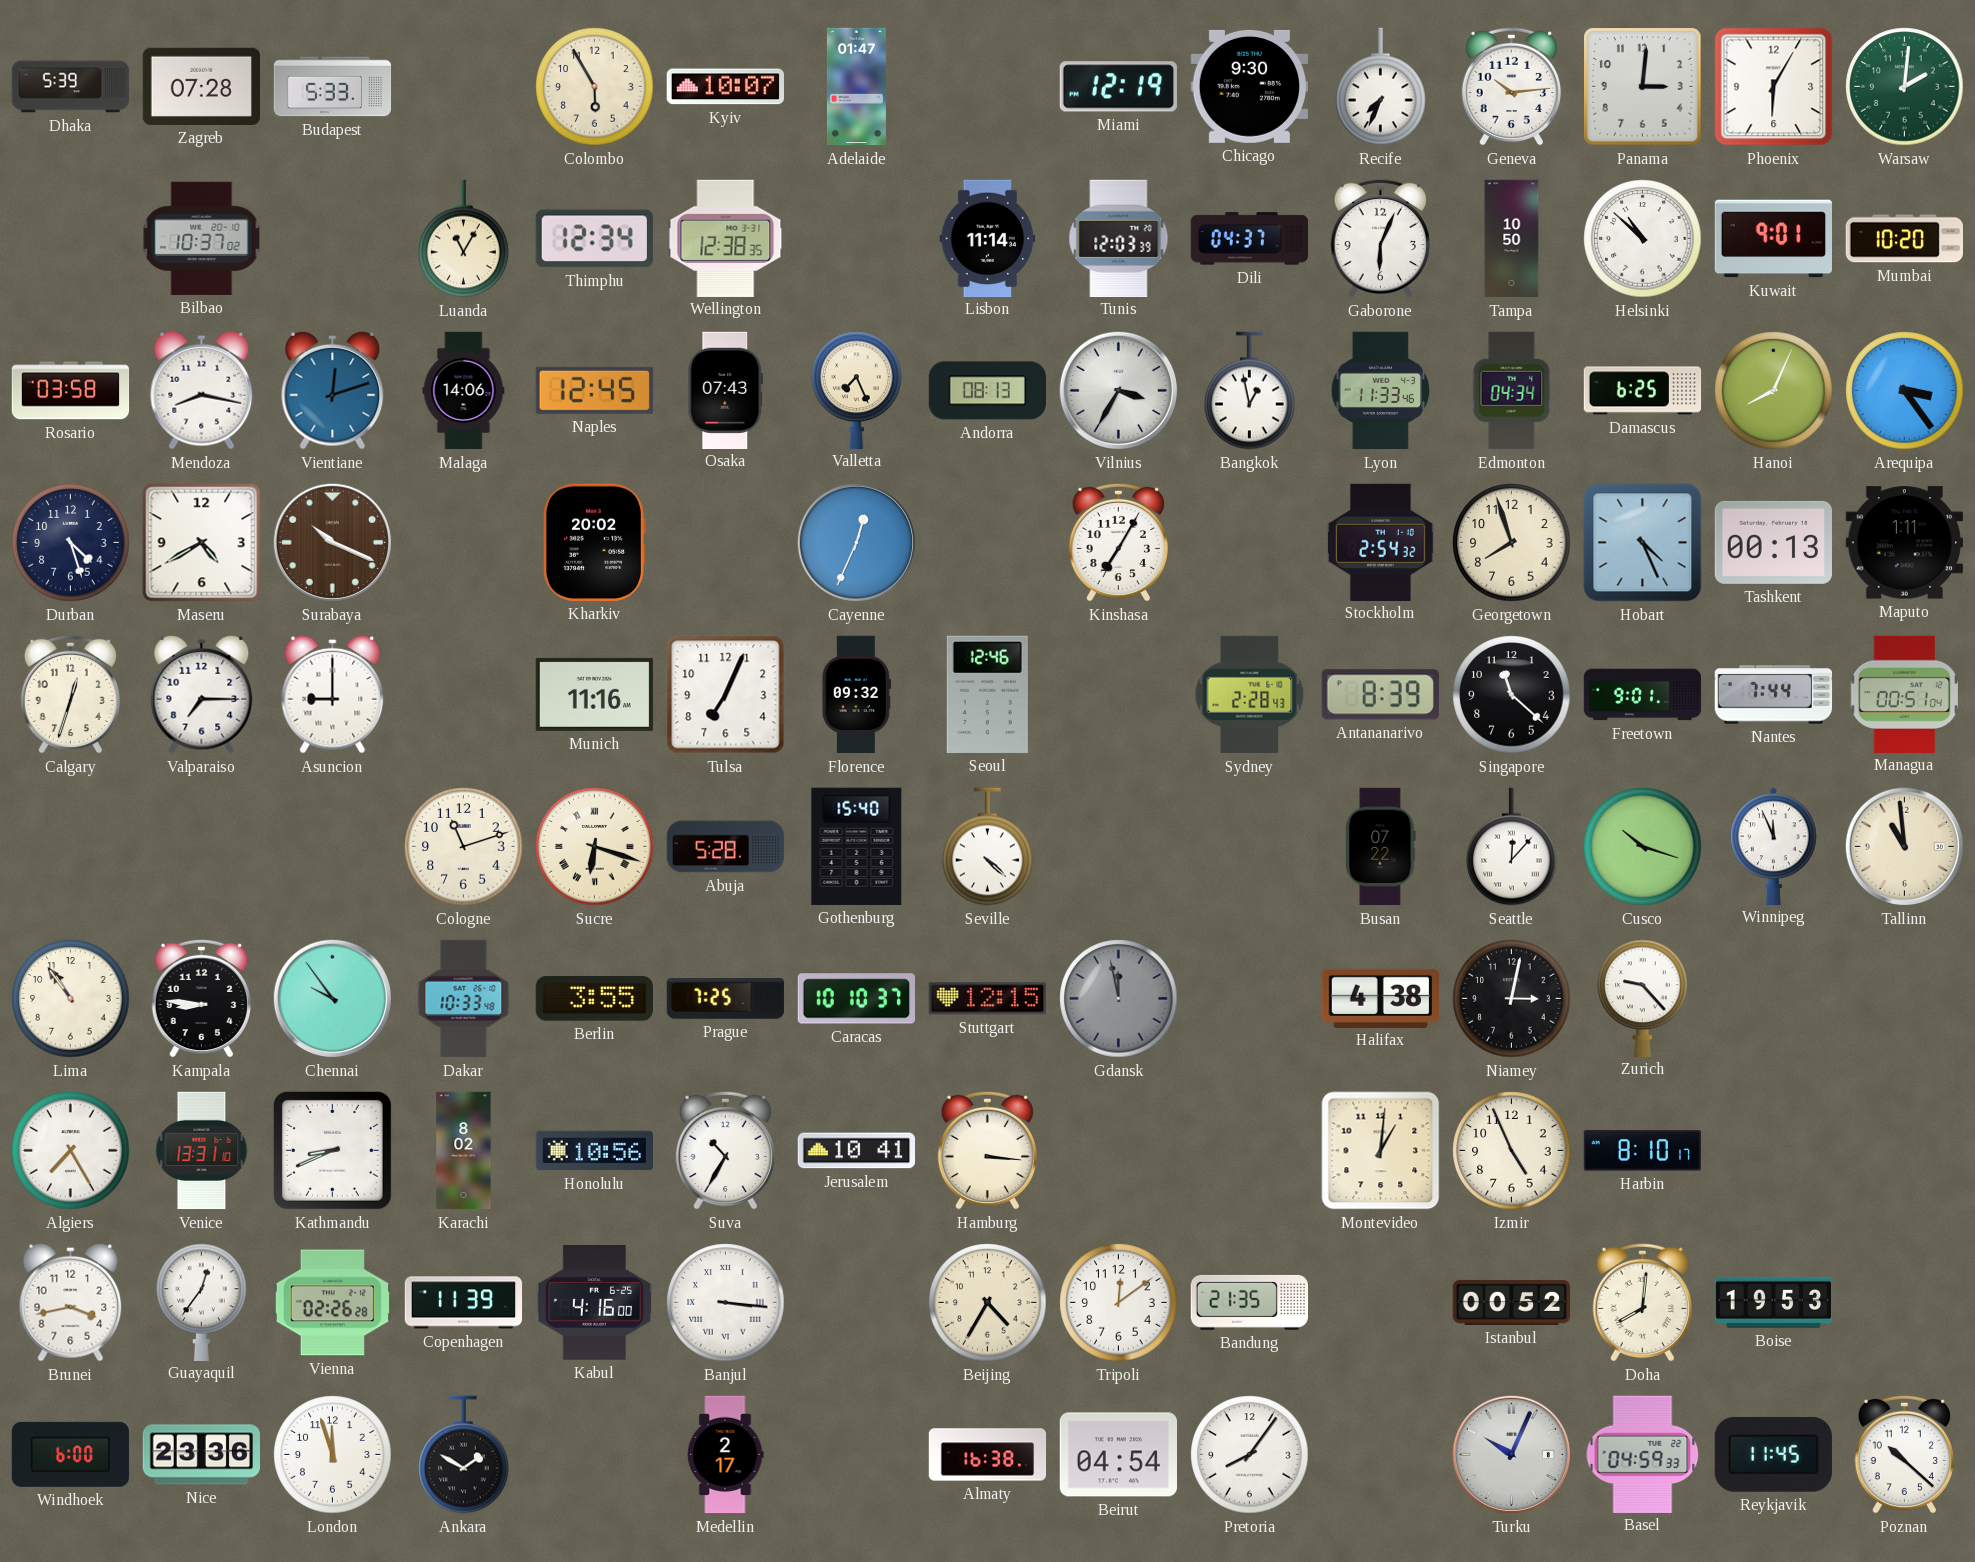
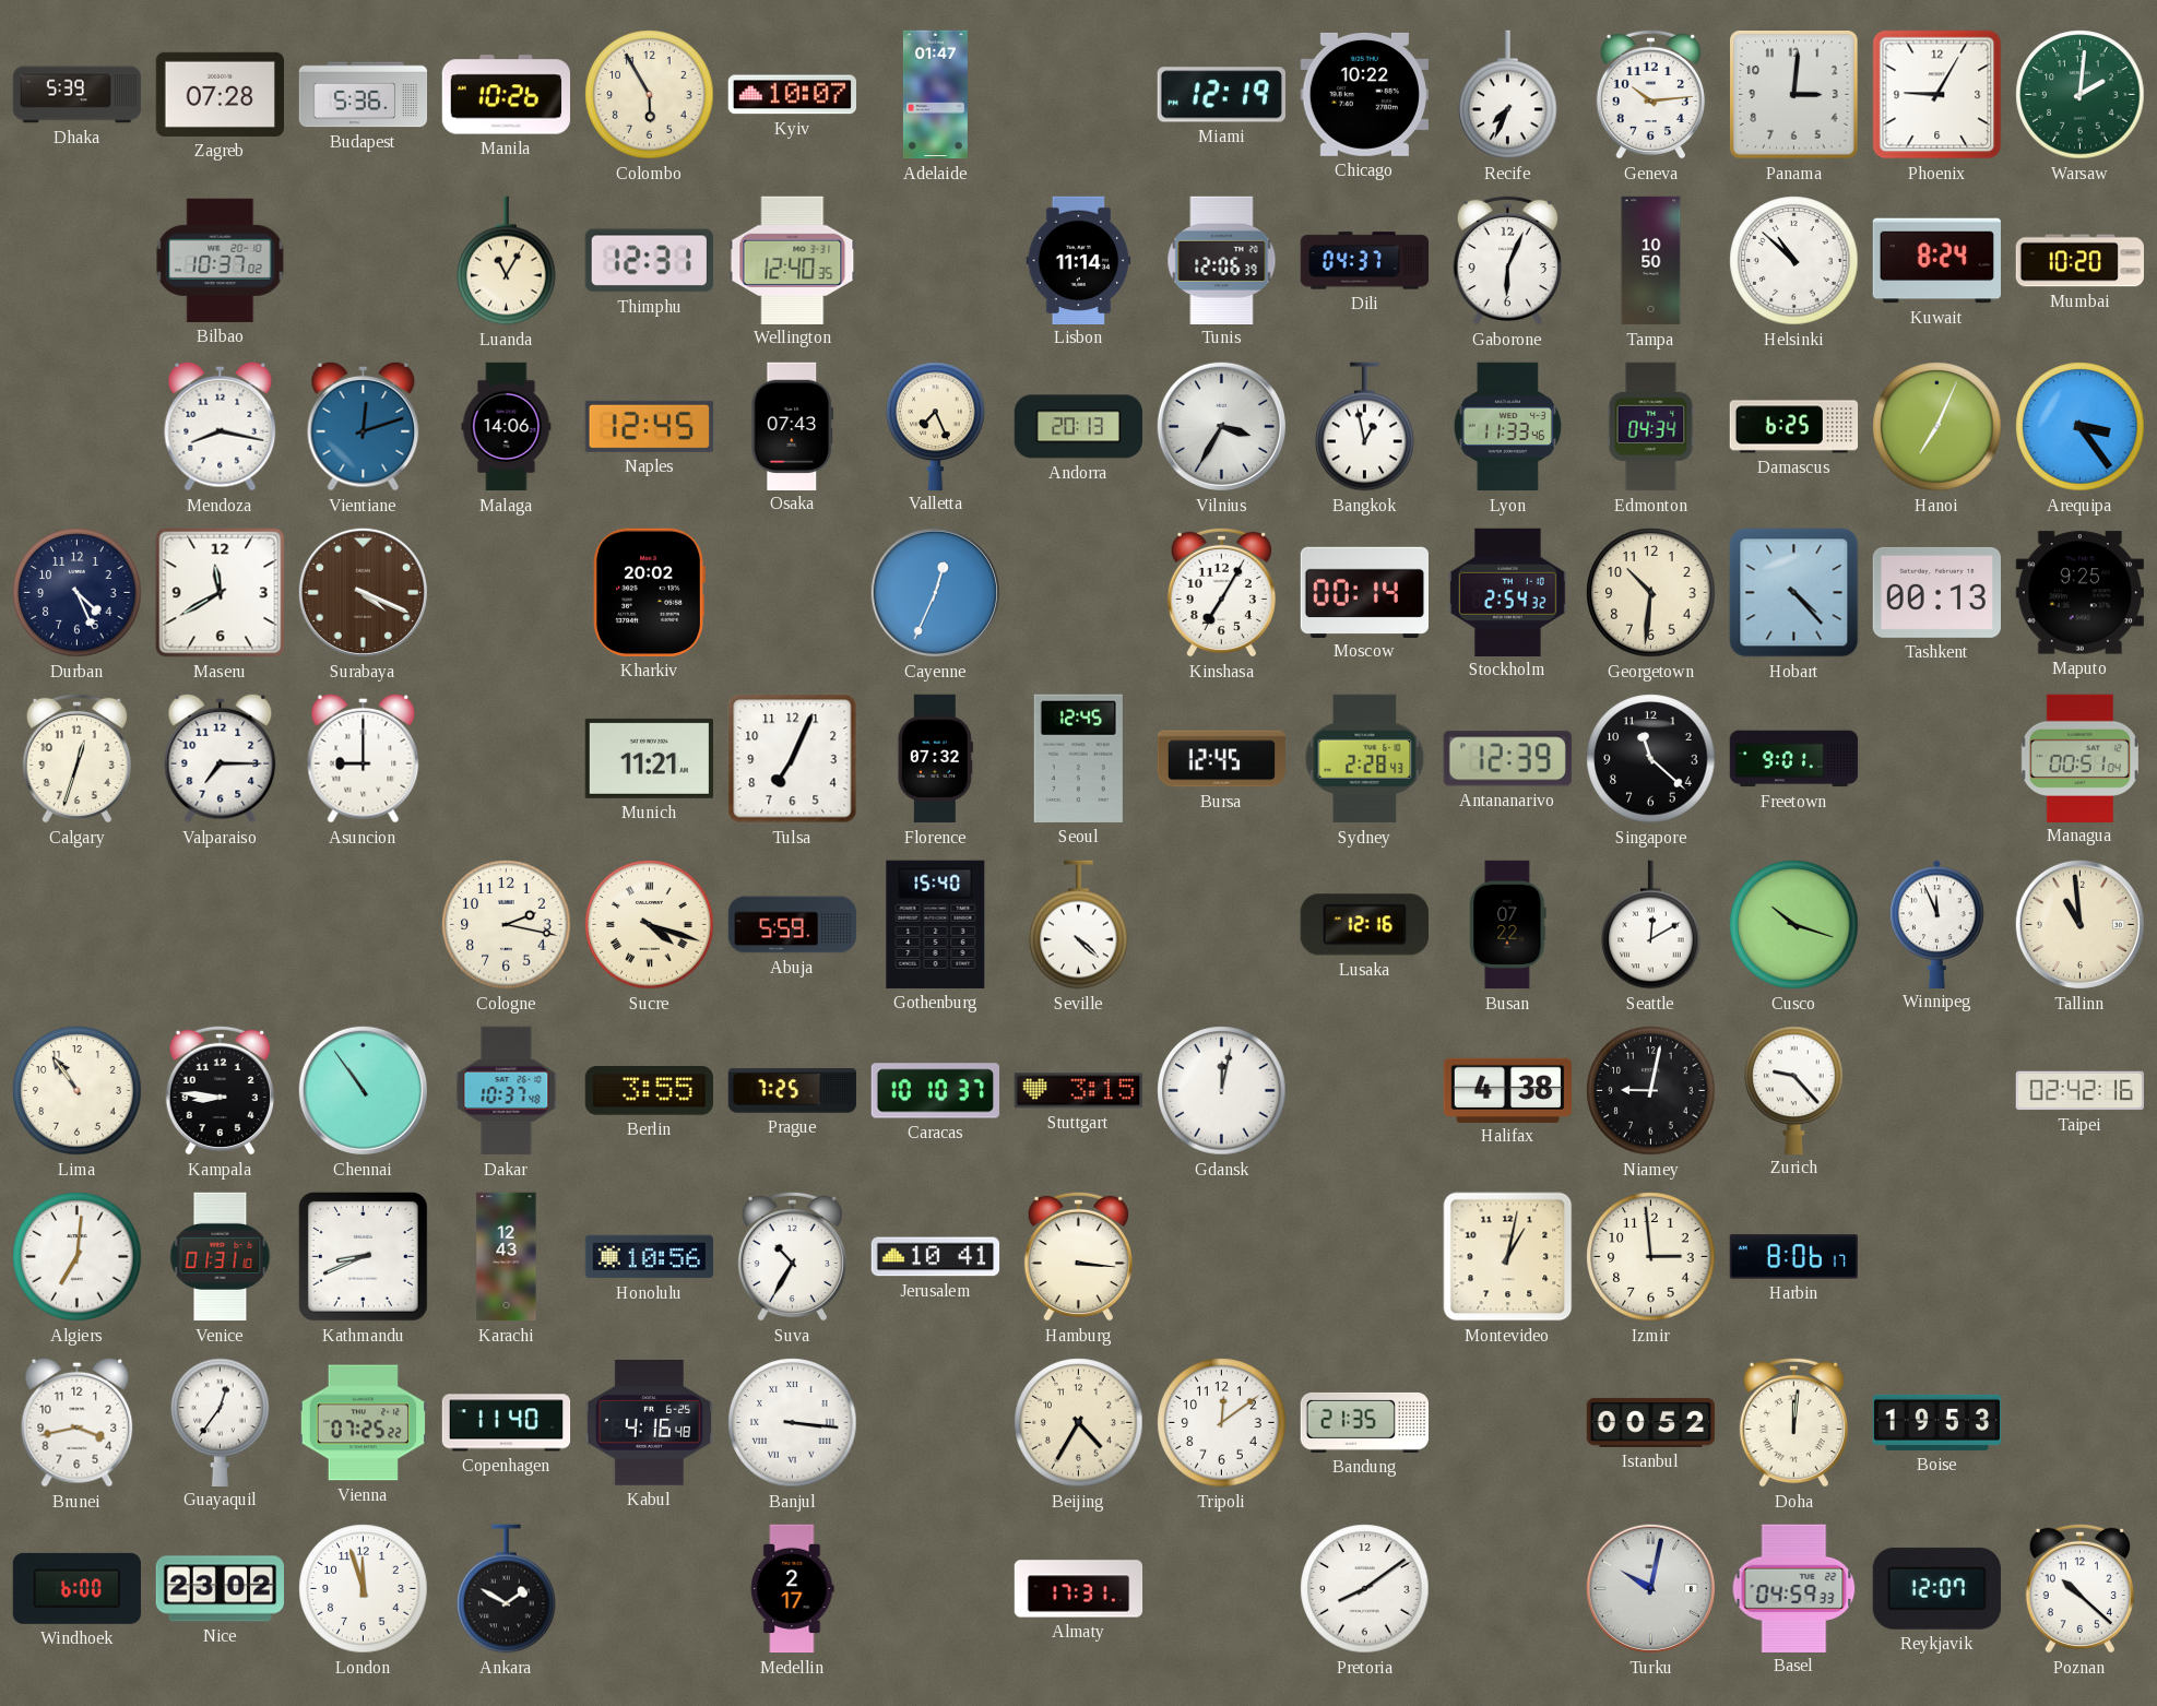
Budapest: 5:33 -> 5:36
Manila: none -> 10:26
Chicago: 9:30 -> 10:22
Phoenix: 6:05 -> 9:05
Thimphu: 12:34 -> 12:31
Wellington: 12:38 -> 12:40
Tunis: 12:03 -> 12:06
Kuwait: 9:01 -> 8:24
Rosario: 03:58 -> none
Andorra: 08:13 -> 20:13
Hanoi: 8:04 -> 7:04
Durban: 4:27 -> 4:26
Maseru: 4:40 -> 11:40
Surabaya: 10:19 -> 4:19
Moscow: none -> 00:14
Georgetown: 7:57 -> 10:31
Hobart: 4:26 -> 4:23
Maputo: 1:11 -> 9:25
Munich: 11:16 -> 11:21
Florence: 09:32 -> 07:32
Seoul: 12:46 -> 12:45
Bursa: none -> 12:45
Antananarivo: 8:39 -> 12:39
Nantes: 7:44 -> none
Cologne: 11:12 -> 2:17
Sucre: 6:18 -> 4:18
Abuja: 5:28 -> 5:59
Lusaka: none -> 12:16
Seattle: 12:07 -> 12:10
Chennai: 9:54 -> 10:54
Dakar: 10:33 -> 10:37
Stuttgart: 12:15 -> 3:15
Gdansk: 11:58 -> 12:02
Gdansk dial: grey -> white
Niamey: 3:02 -> 9:02
Taipei: none -> 02:42
Algiers: 7:25 -> 7:01
Venice: 13:31 -> 01:31
Karachi: 8:02 -> 12:43
Montevideo: 1:01 -> 1:02
Izmir: 4:56 -> 2:59
Harbin: 8:10 -> 8:06
Vienna: 02:26 -> 07:25
Copenhagen: 11:39 -> 11:40
Kabul: 4:16:00 -> 4:16:48
Doha: 8:01 -> 12:01
Nice: 23:36 -> 23:02
Almaty: 16:38 -> 17:31
Beirut: 04:54 -> none
Pretoria: 8:06 -> 8:09
Turku: 10:04 -> 10:02
Reykjavik: 11:45 -> 12:07
